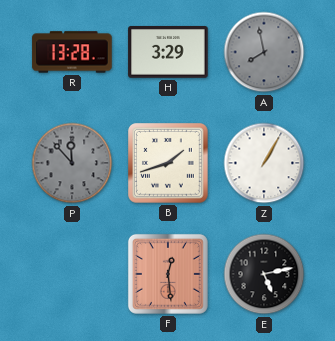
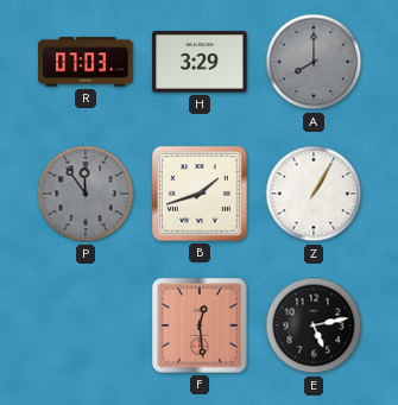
R: 13:28 -> 07:03
A: 7:58 -> 8:00
P: 11:53 -> 11:54
